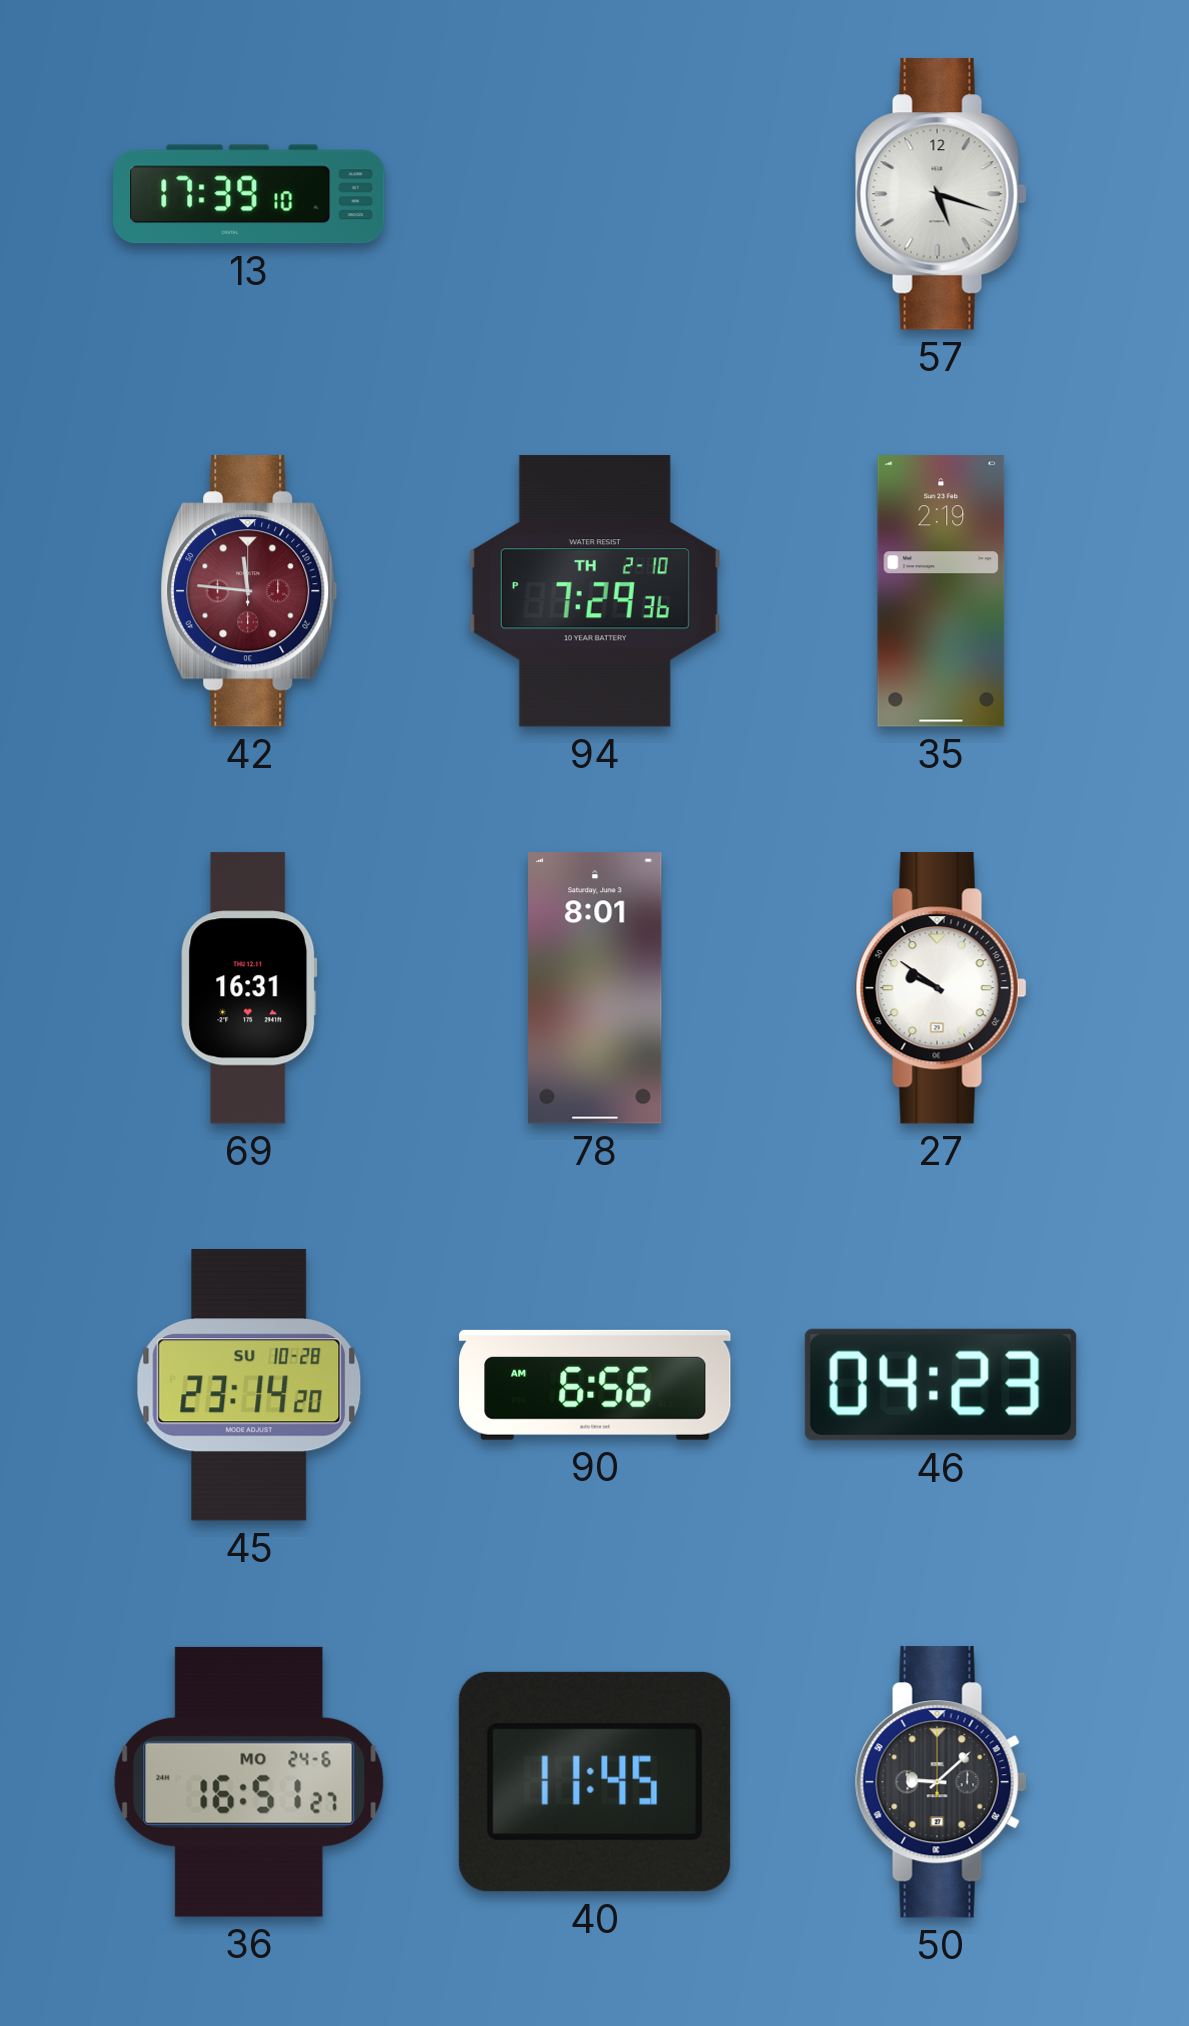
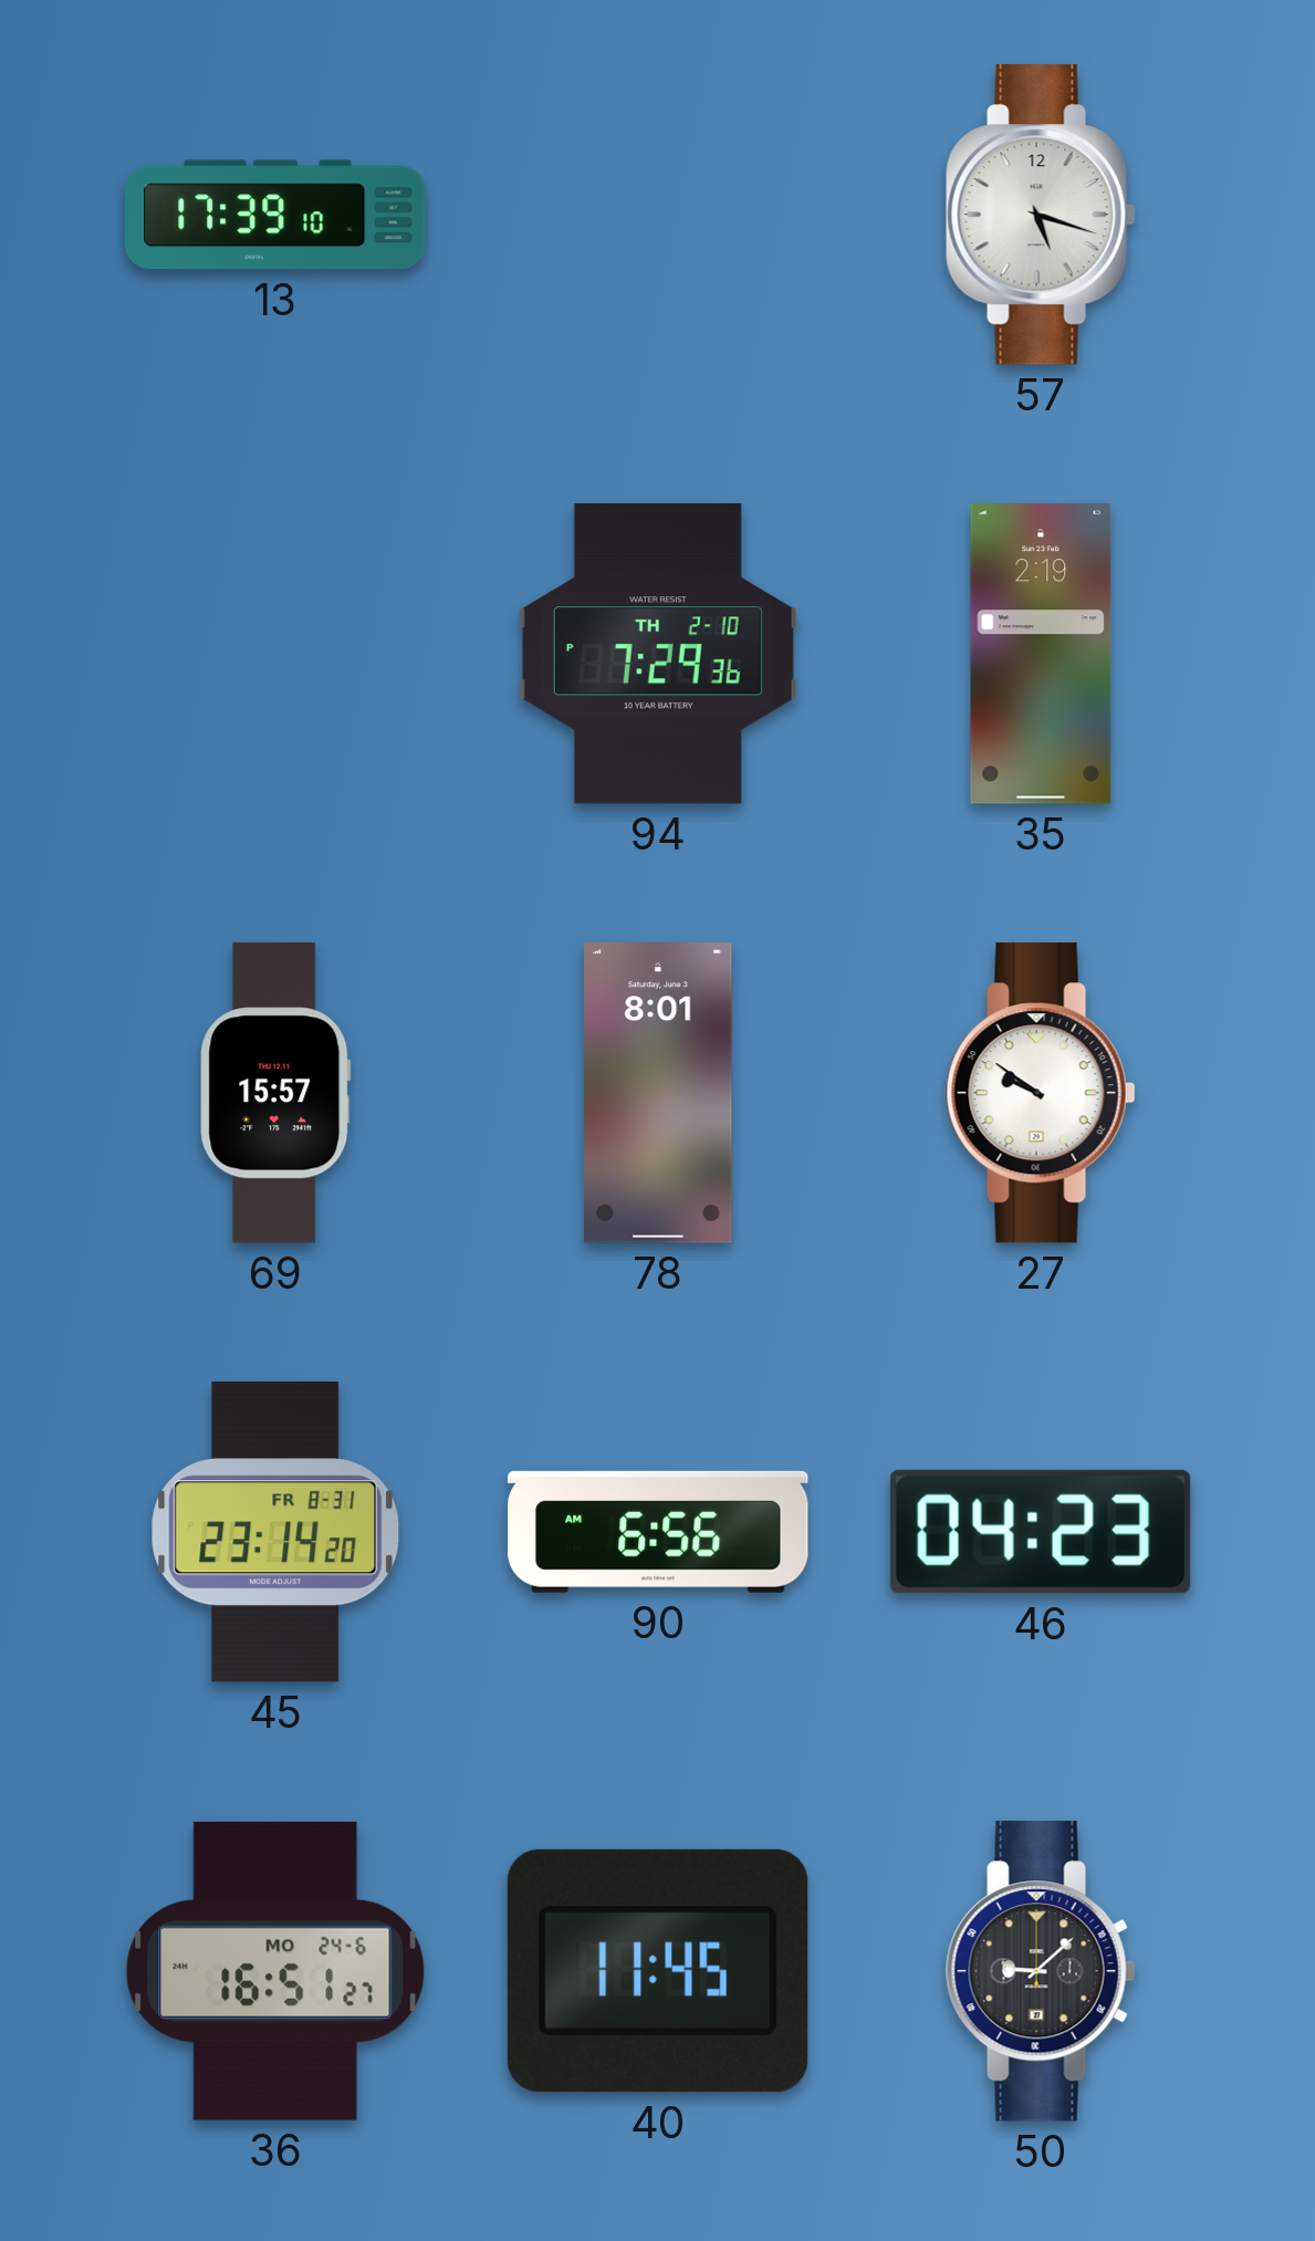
42: 11:46 -> none
69: 16:31 -> 15:57
45 date: SU 10-28 -> FR 8-31
